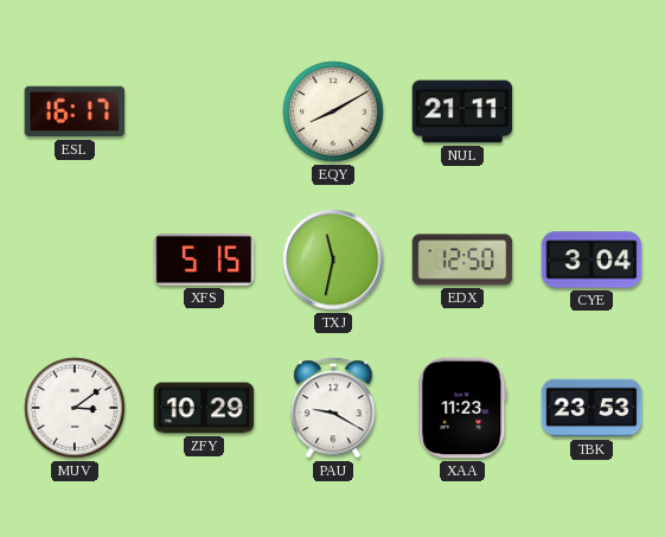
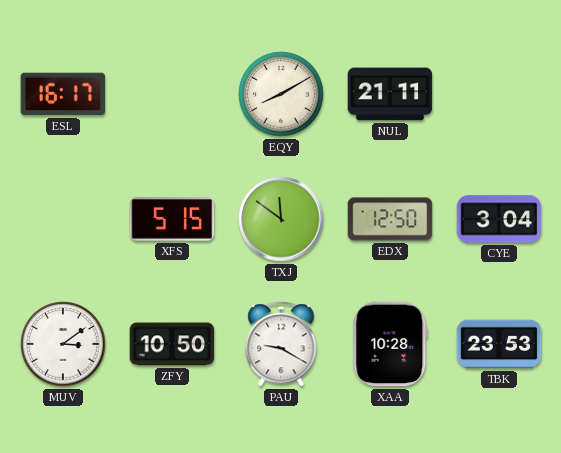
TXJ: 11:32 -> 11:51
ZFY: 10:29 -> 10:50
XAA: 11:23 -> 10:28
